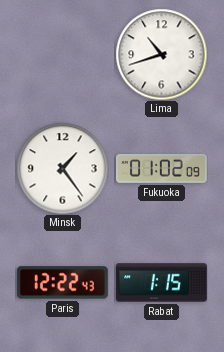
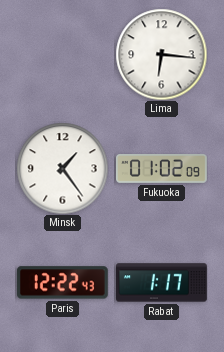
Lima: 10:42 -> 6:16
Rabat: 1:15 -> 1:17
